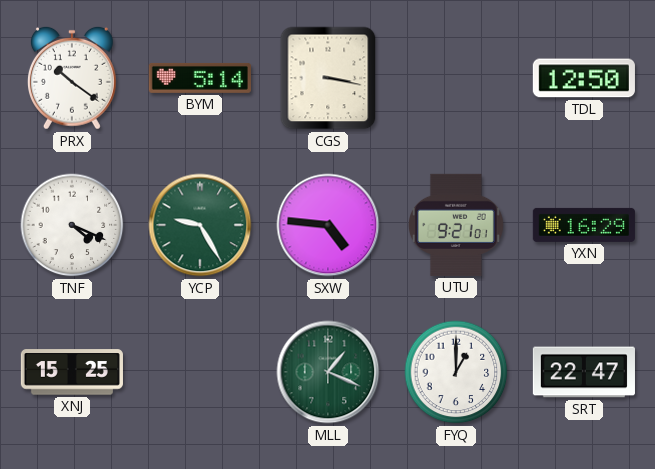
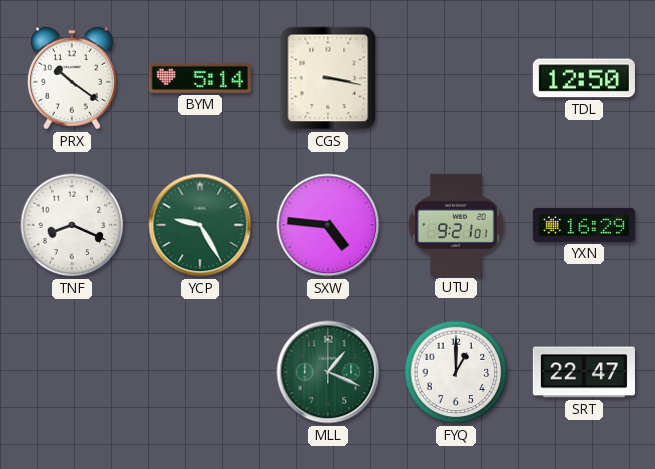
TNF: 4:19 -> 8:19
XNJ: 15:25 -> none
